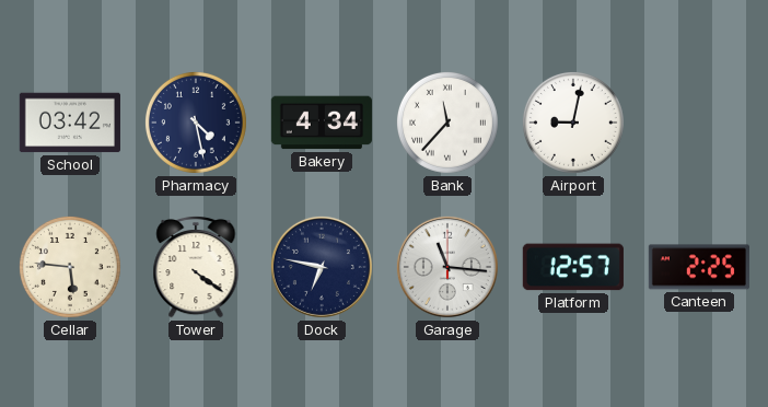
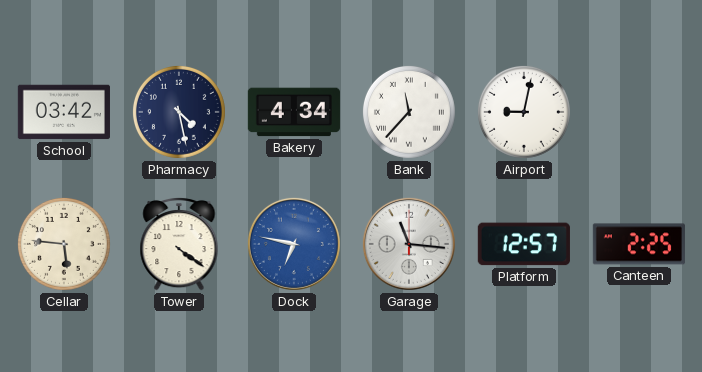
Dock dial: navy -> blue
